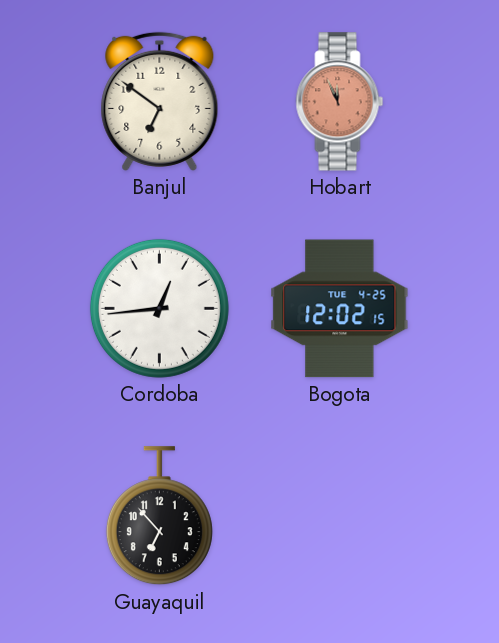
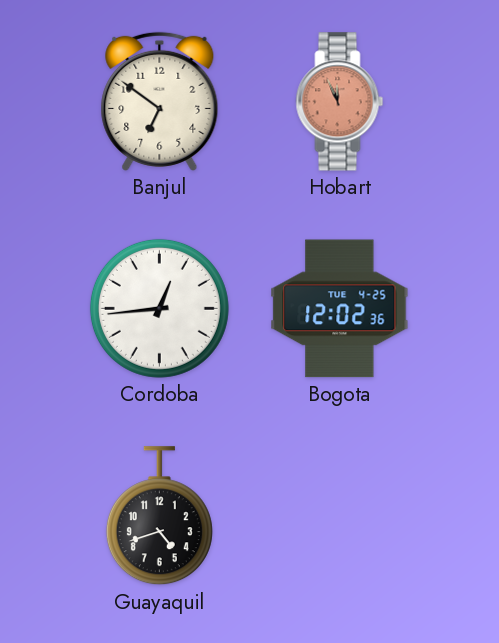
Bogota: 12:02:15 -> 12:02:36
Guayaquil: 6:53 -> 4:42
